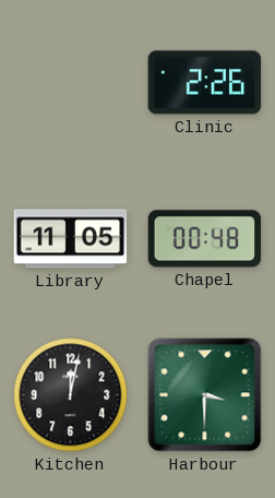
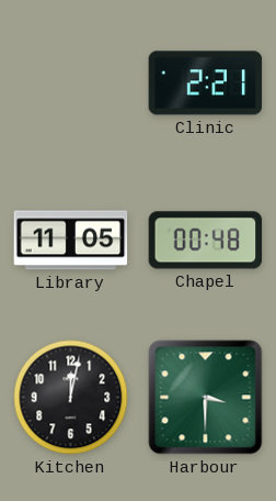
Clinic: 2:26 -> 2:21
